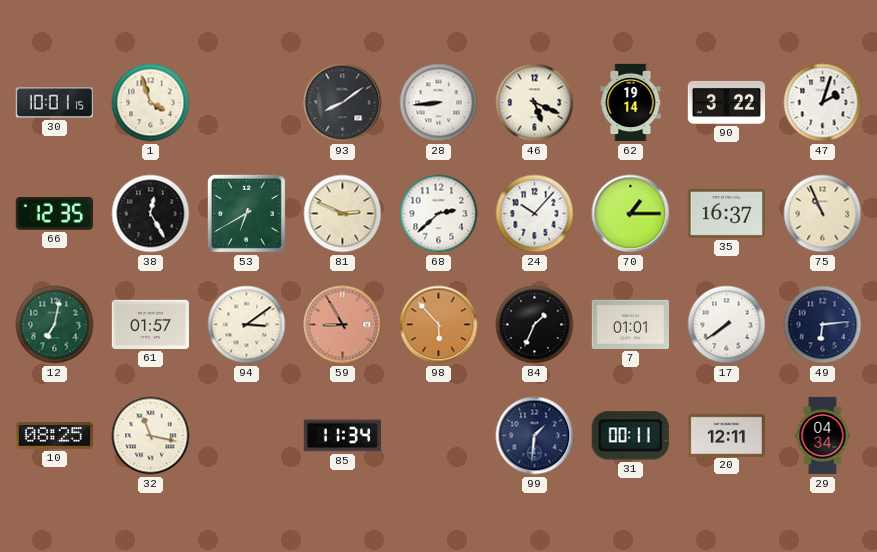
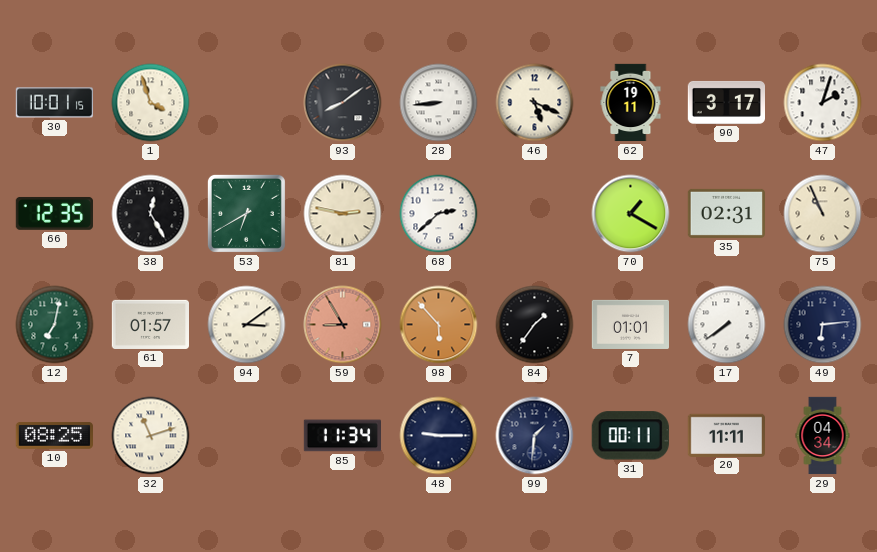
62: 19:14 -> 19:11
90: 3:22 -> 3:17
81: 2:49 -> 2:47
24: 10:07 -> none
70: 1:15 -> 1:20
35: 16:37 -> 02:31
84: 1:34 -> 1:36
32: 11:17 -> 11:12
48: none -> 9:15
20: 12:11 -> 11:11
